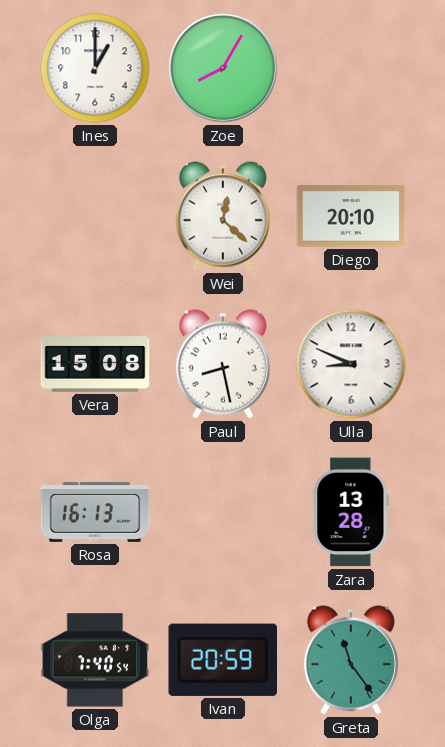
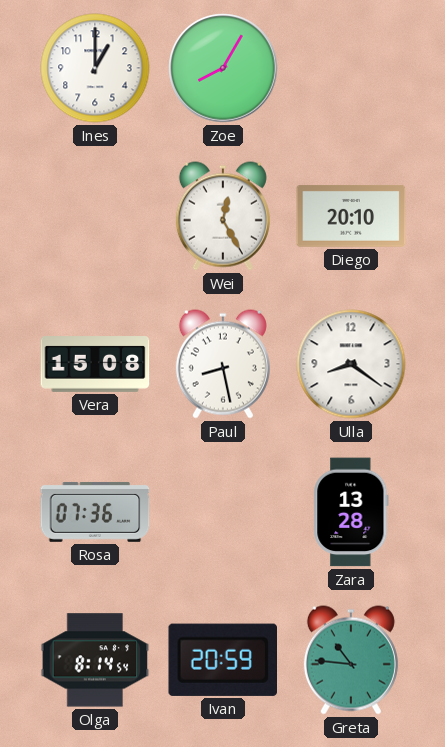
Wei: 12:22 -> 12:25
Ulla: 8:49 -> 8:21
Rosa: 16:13 -> 07:36
Olga: 7:40 -> 8:14
Greta: 11:24 -> 10:46
